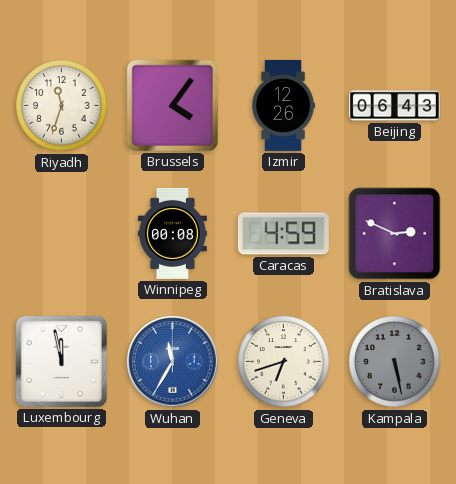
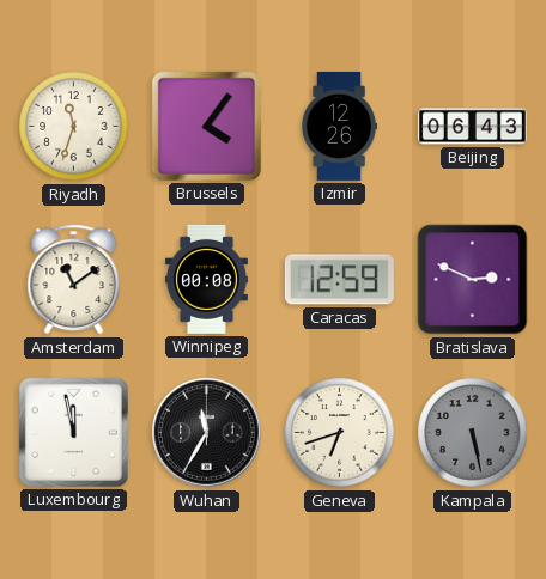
Amsterdam: none -> 11:09
Caracas: 4:59 -> 12:59
Wuhan dial: blue -> black
